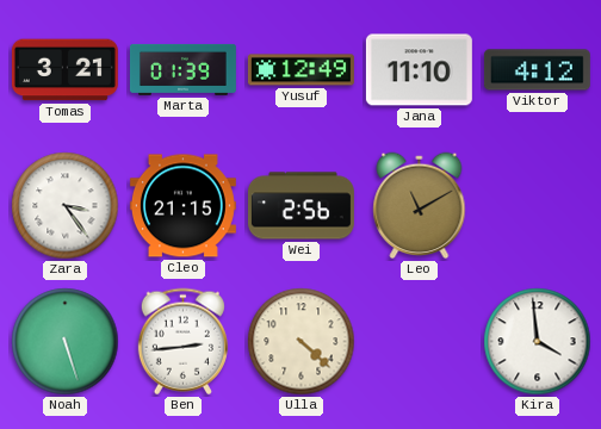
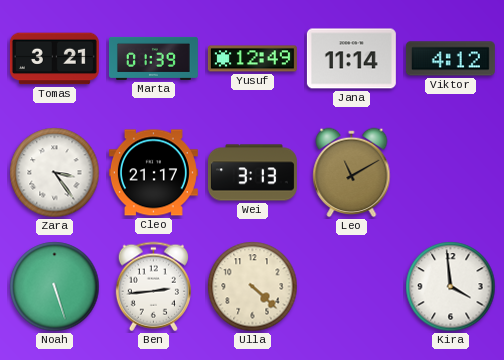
Jana: 11:10 -> 11:14
Cleo: 21:15 -> 21:17
Wei: 2:56 -> 3:13
